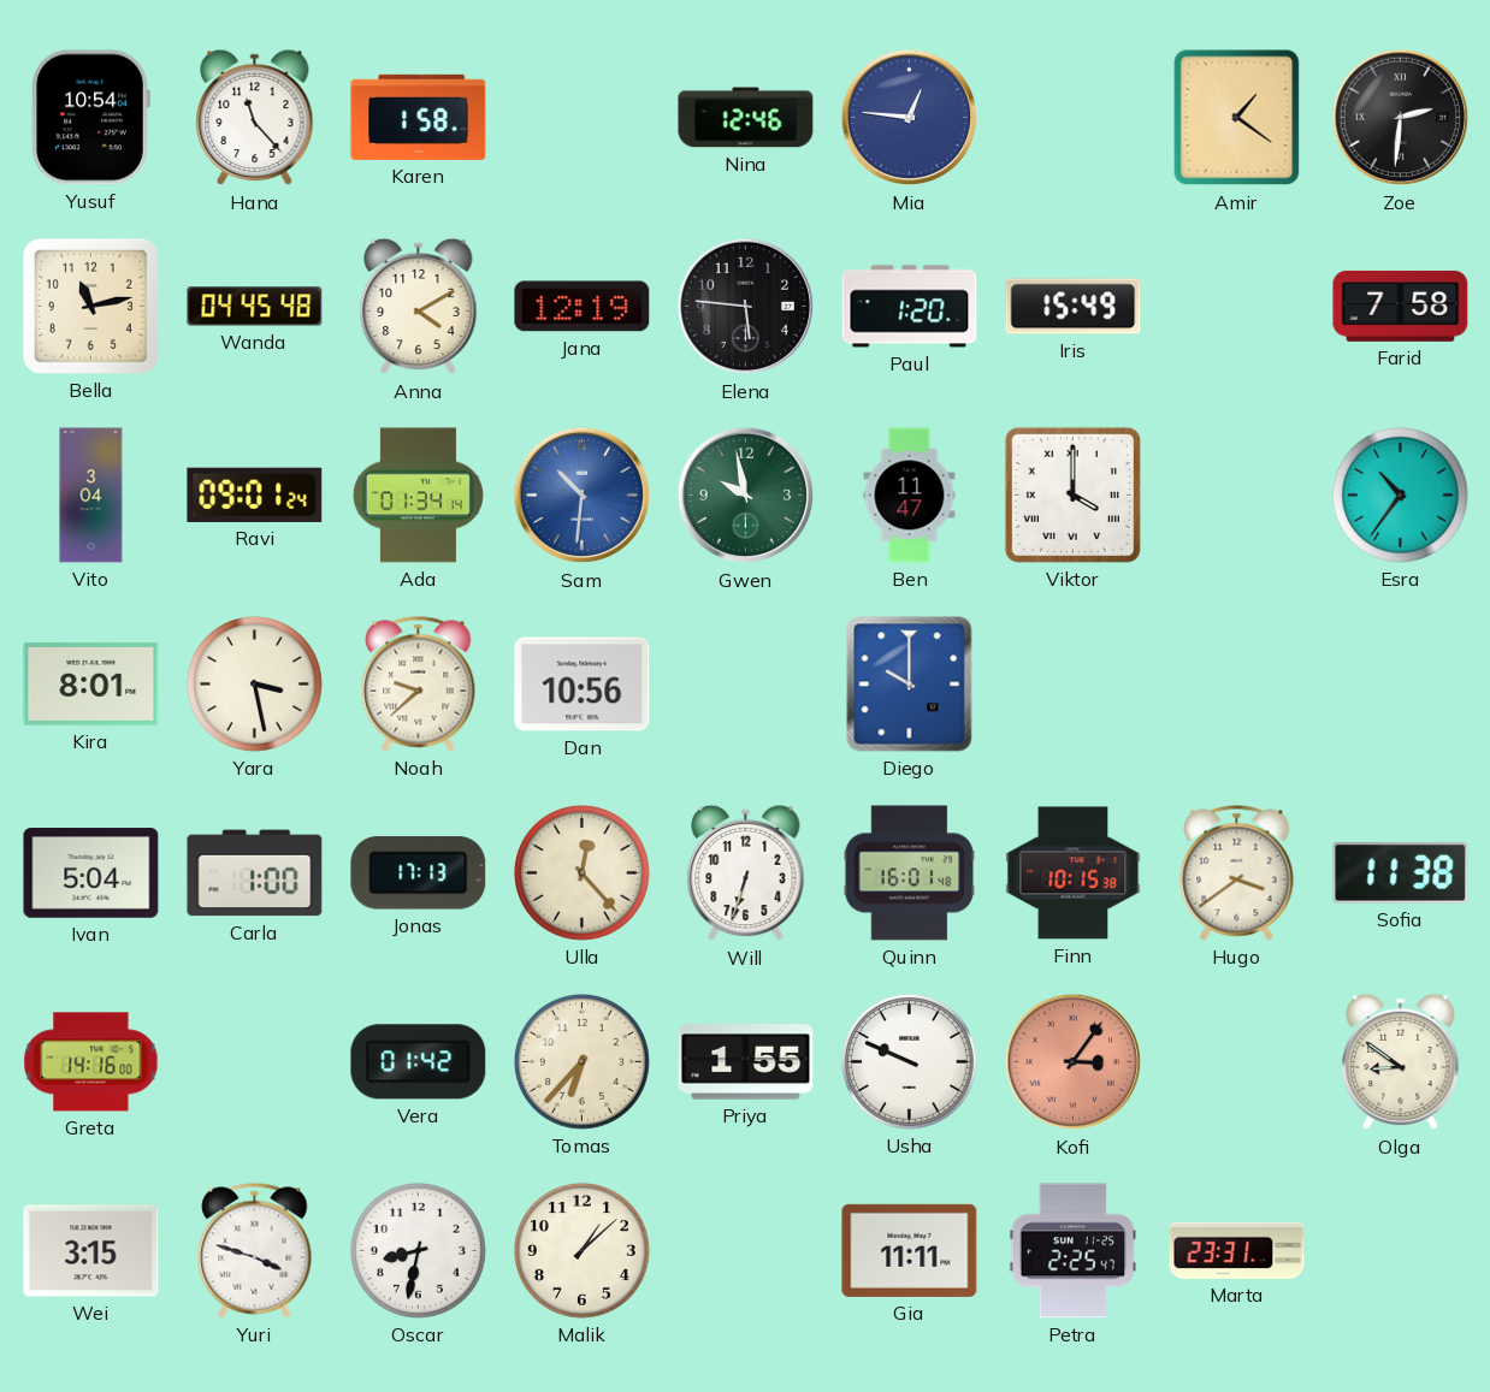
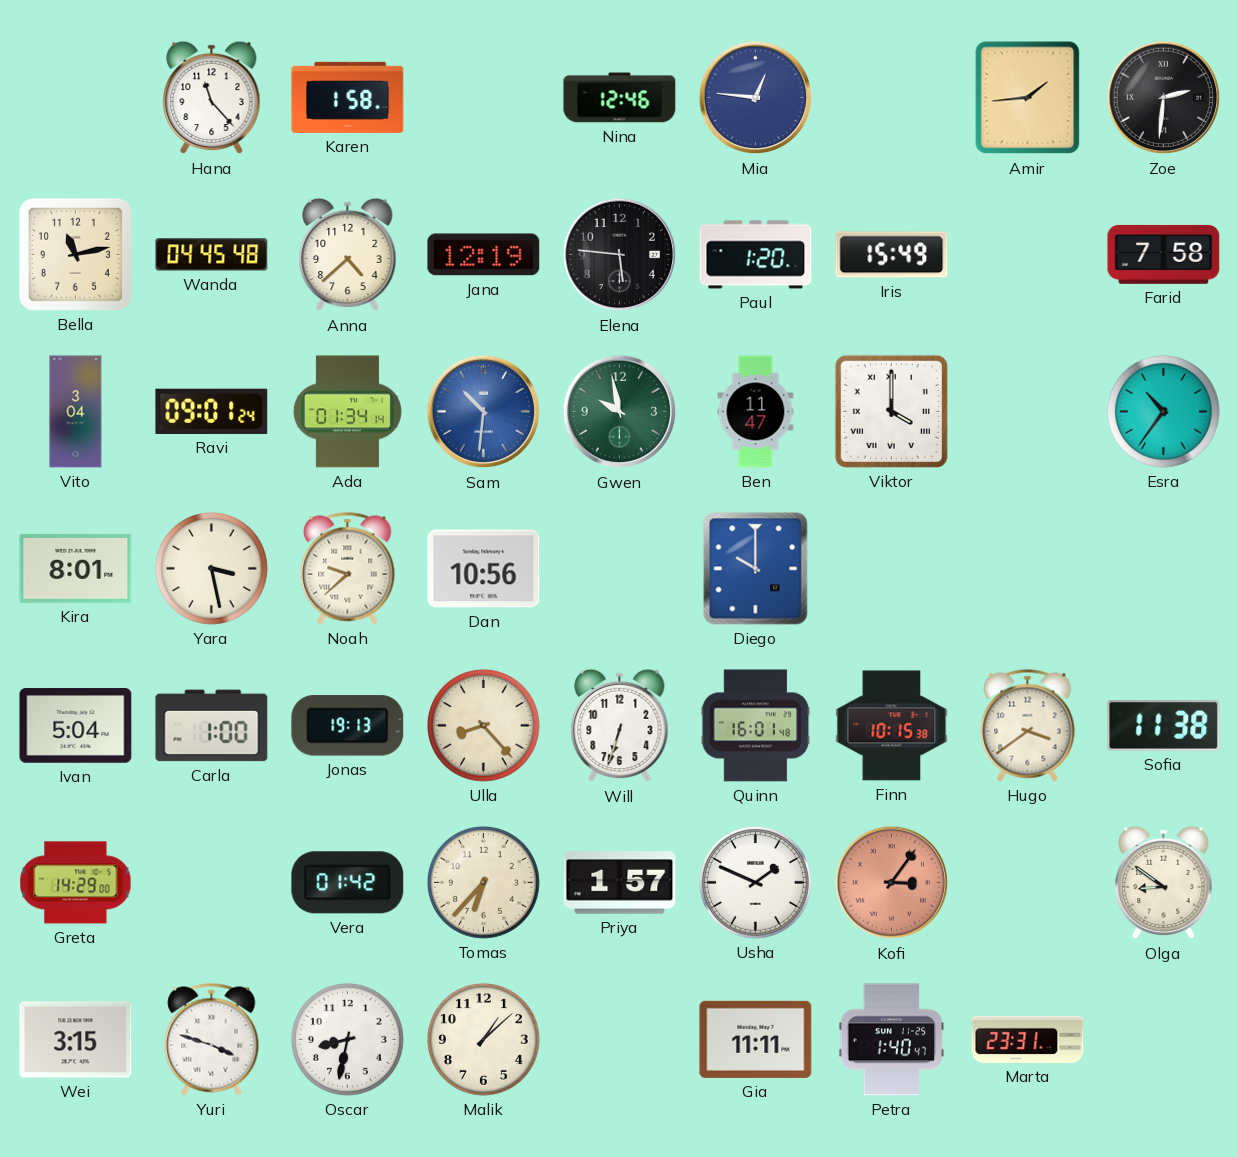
Yusuf: 10:54 -> none
Amir: 1:21 -> 1:44
Anna: 4:10 -> 4:38
Jonas: 17:13 -> 19:13
Ulla: 12:23 -> 8:23
Greta: 14:16 -> 14:29
Priya: 1:55 -> 1:57
Usha: 9:49 -> 1:49
Petra: 2:25 -> 1:40
